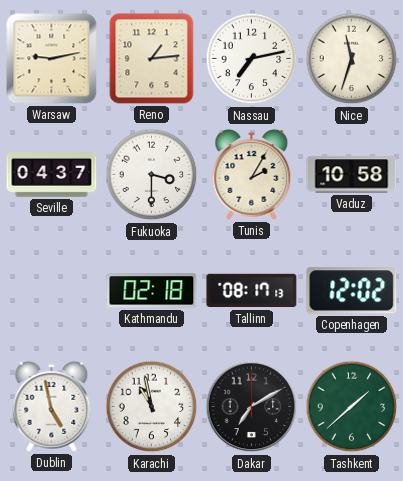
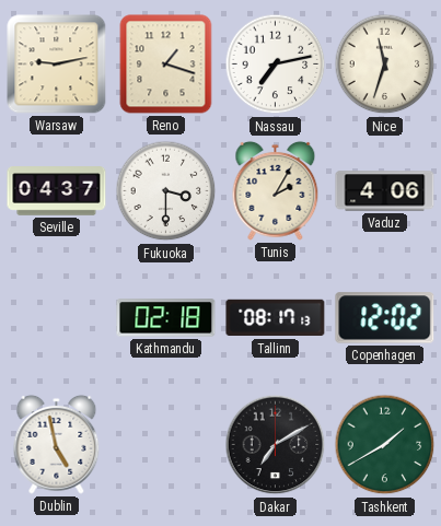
Reno: 1:14 -> 1:18
Vaduz: 10:58 -> 4:06
Karachi: 10:58 -> none
Tashkent: 1:38 -> 1:40
